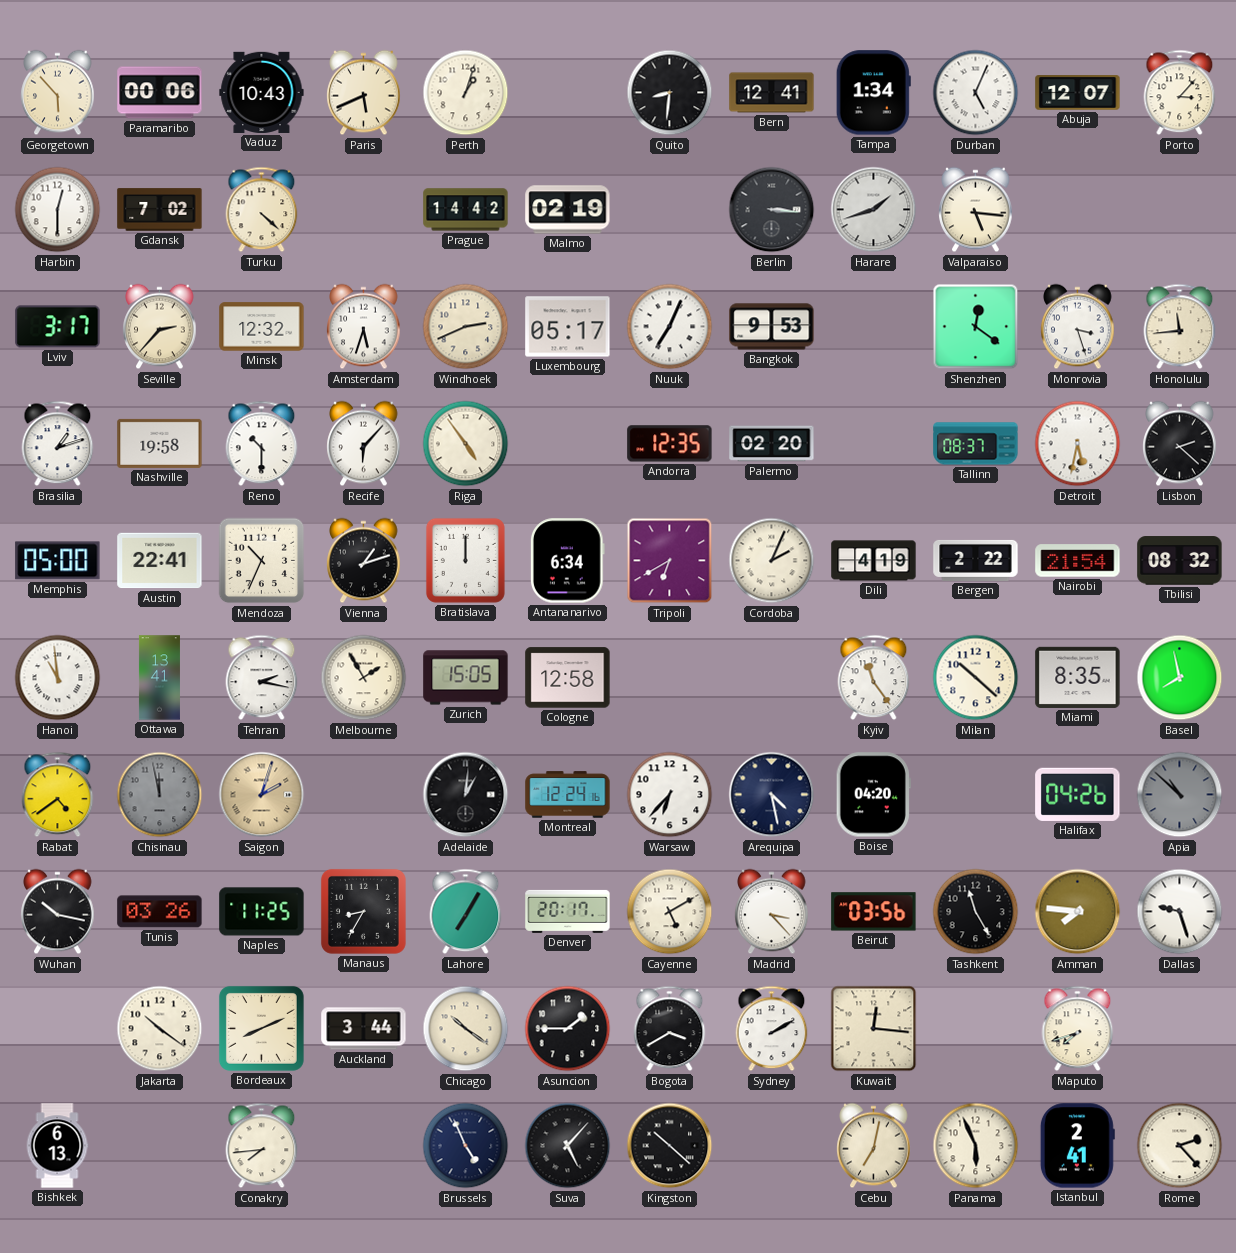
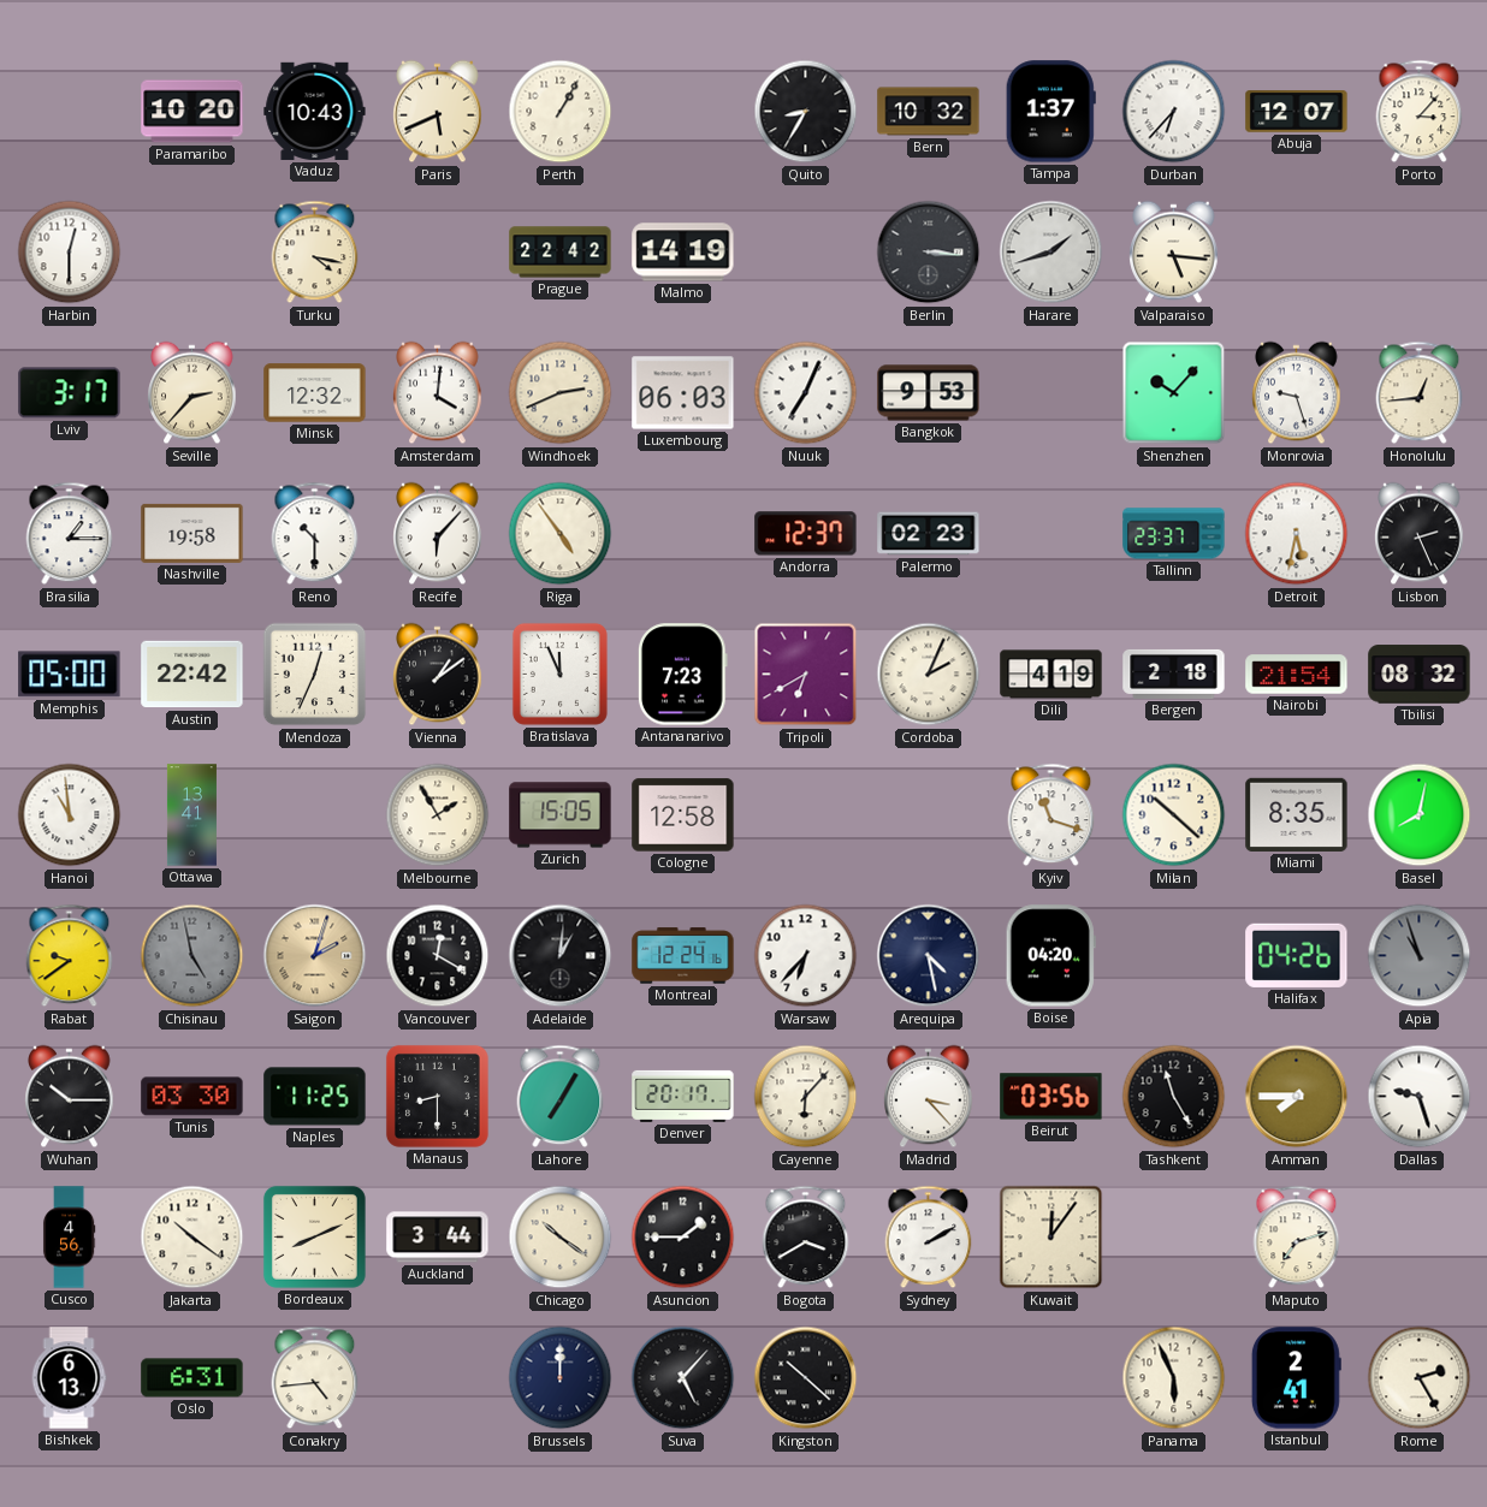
Georgetown: 5:53 -> none
Paramaribo: 00:06 -> 10:20
Perth: 1:03 -> 1:05
Quito: 8:31 -> 8:35
Bern: 12:41 -> 10:32
Tampa: 1:34 -> 1:37
Durban: 5:04 -> 6:37
Gdansk: 7:02 -> none
Turku: 4:22 -> 4:17
Prague: 14:42 -> 22:42
Malmo: 02:19 -> 14:19
Amsterdam: 5:33 -> 4:01
Luxembourg: 05:17 -> 06:03
Shenzhen: 12:21 -> 10:07
Monrovia: 3:27 -> 9:27
Honolulu: 11:44 -> 12:44
Brasilia: 1:12 -> 1:15
Andorra: 12:35 -> 12:37
Palermo: 02:20 -> 02:23
Tallinn: 08:37 -> 23:37
Lisbon: 2:22 -> 2:26
Austin: 22:41 -> 22:42
Mendoza: 10:34 -> 12:34
Vienna: 1:12 -> 1:09
Bratislava: 12:00 -> 11:56
Antananarivo: 6:34 -> 7:23
Bergen: 2:22 -> 2:18
Tehran: 2:17 -> none
Kyiv: 11:24 -> 11:18
Basel: 7:58 -> 8:02
Rabat: 4:39 -> 9:39
Chisinau: 11:58 -> 4:58
Vancouver: none -> 12:20
Apia: 10:52 -> 10:57
Wuhan: 10:17 -> 10:15
Tunis: 03:26 -> 03:30
Manaus: 8:35 -> 8:30
Cayenne: 5:10 -> 6:07
Amman: 7:46 -> 7:45
Cusco: none -> 4:56
Kuwait: 12:16 -> 12:06
Maputo: 7:42 -> 7:12
Oslo: none -> 6:31
Conakry: 7:44 -> 4:44
Brussels: 4:56 -> 12:00
Cebu: 7:02 -> none
Rome: 2:23 -> 2:25
